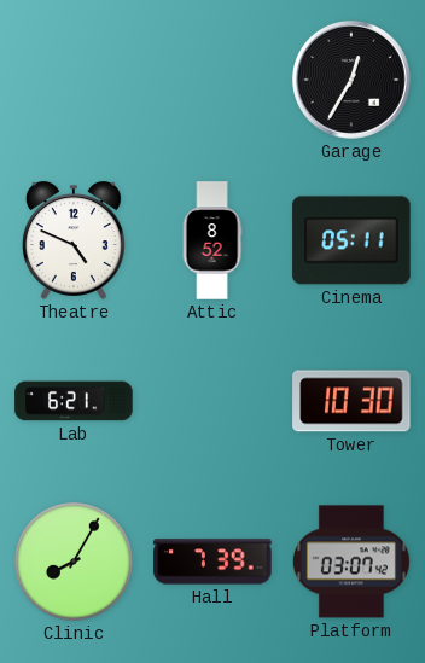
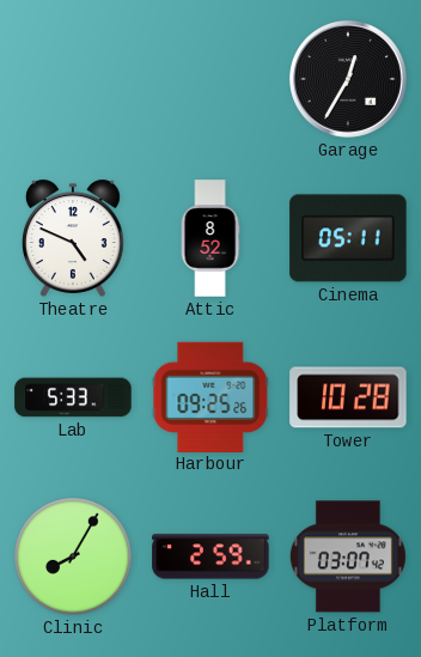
Lab: 6:21 -> 5:33
Harbour: none -> 09:25
Tower: 10:30 -> 10:28
Hall: 7:39 -> 2:59
